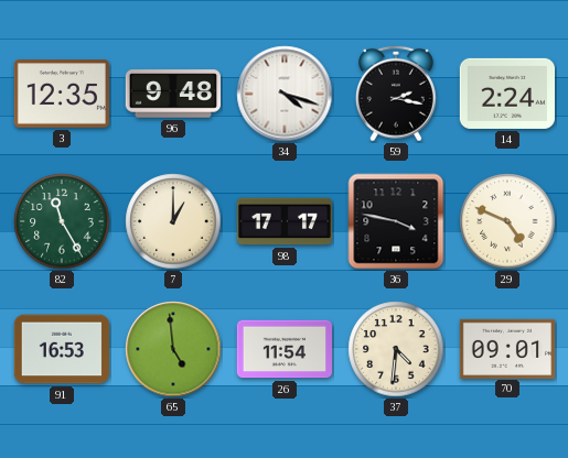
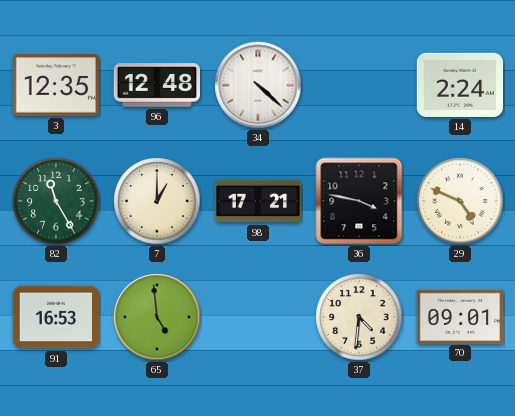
96: 9:48 -> 12:48
34: 4:18 -> 4:22
59: 2:17 -> none
98: 17:17 -> 17:21
26: 11:54 -> none
